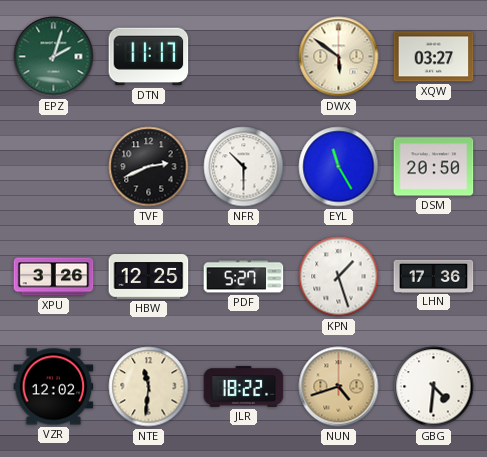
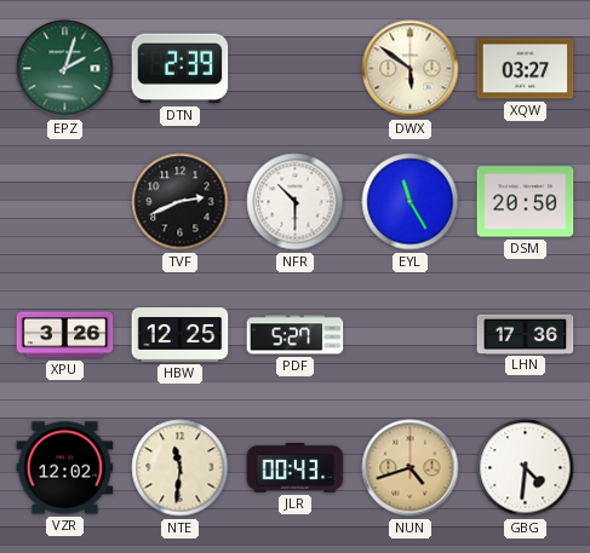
DTN: 11:17 -> 2:39
KPN: 1:27 -> none
JLR: 18:22 -> 00:43
